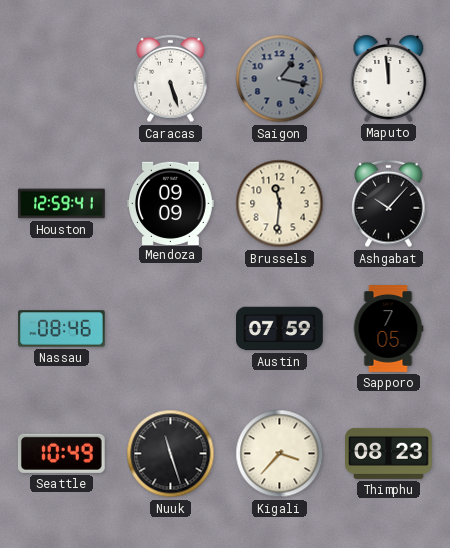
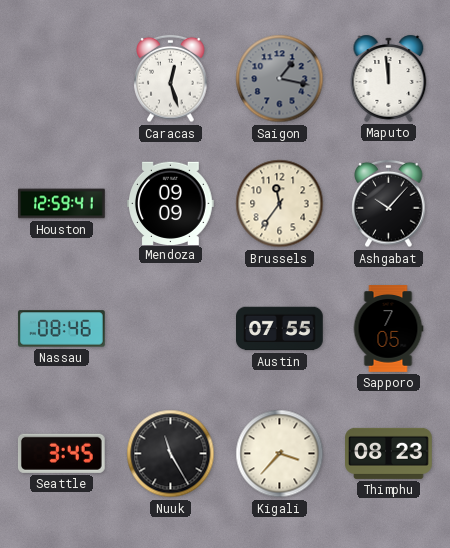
Caracas: 5:27 -> 12:27
Brussels: 11:31 -> 11:36
Austin: 07:59 -> 07:55
Seattle: 10:49 -> 3:45
Nuuk: 11:27 -> 11:25
